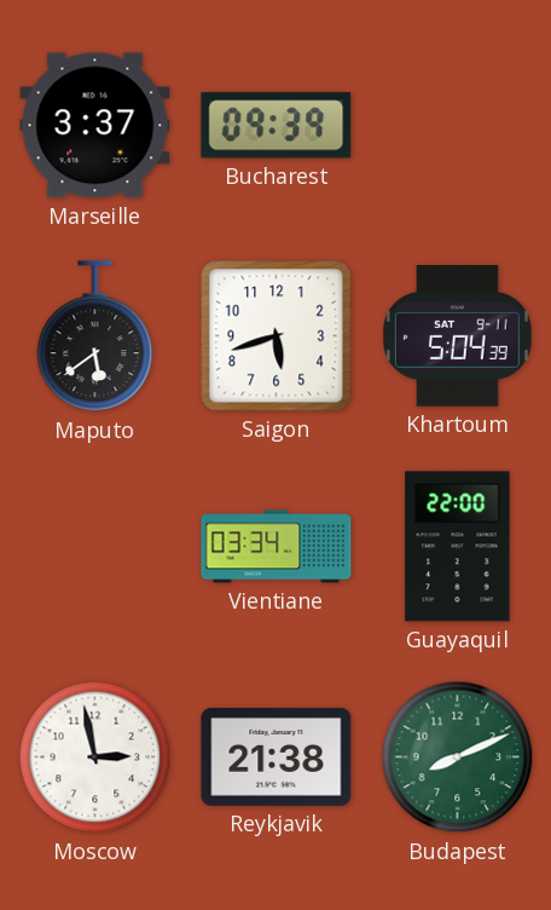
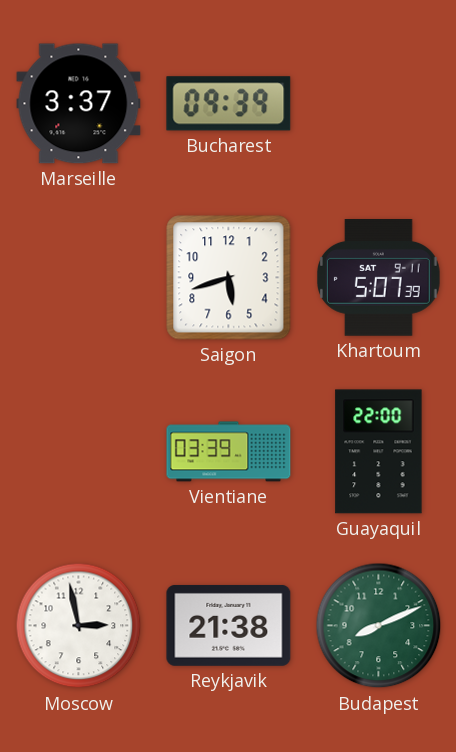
Maputo: 5:39 -> none
Khartoum: 5:04 -> 5:07
Vientiane: 03:34 -> 03:39
